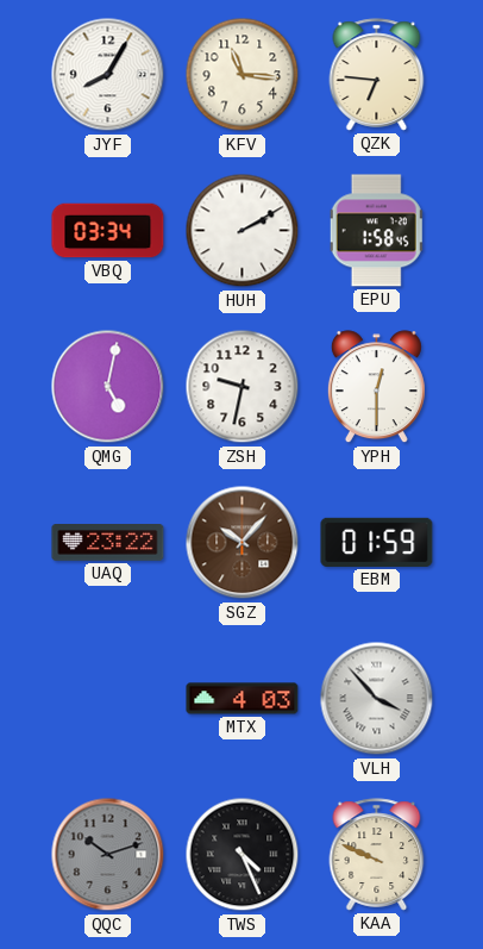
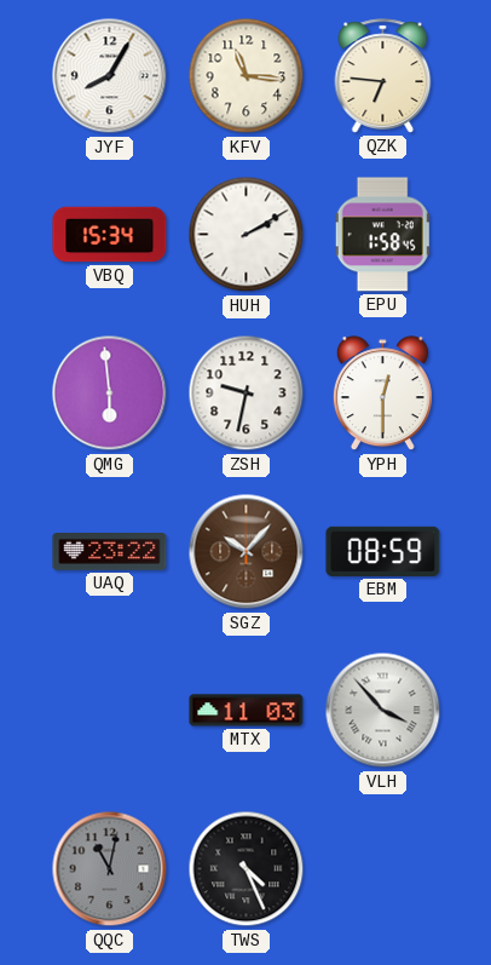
VBQ: 03:34 -> 15:34
QMG: 5:02 -> 5:59
EBM: 01:59 -> 08:59
MTX: 4:03 -> 11:03
QQC: 10:12 -> 11:02
KAA: 9:49 -> none
